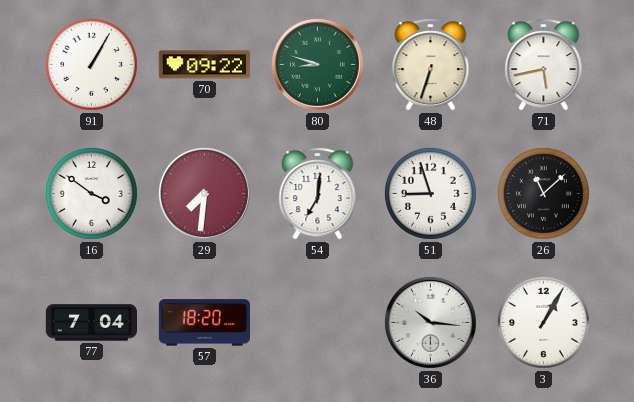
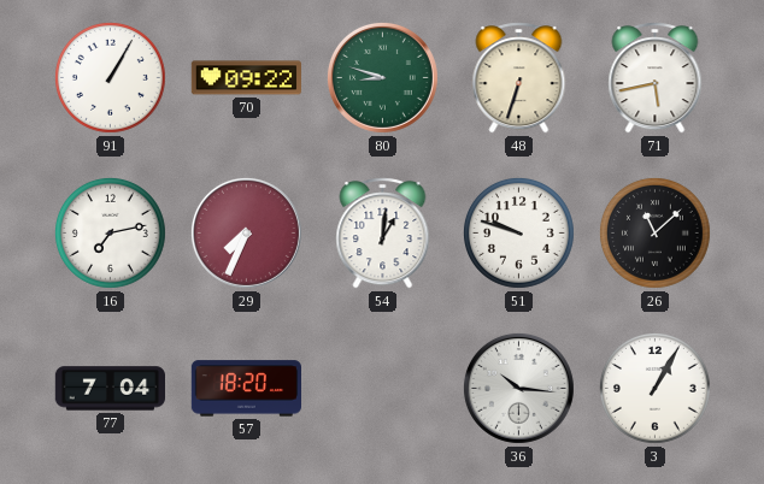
16: 3:51 -> 7:13
29: 7:31 -> 7:34
54: 7:01 -> 1:01
51: 8:57 -> 9:48
